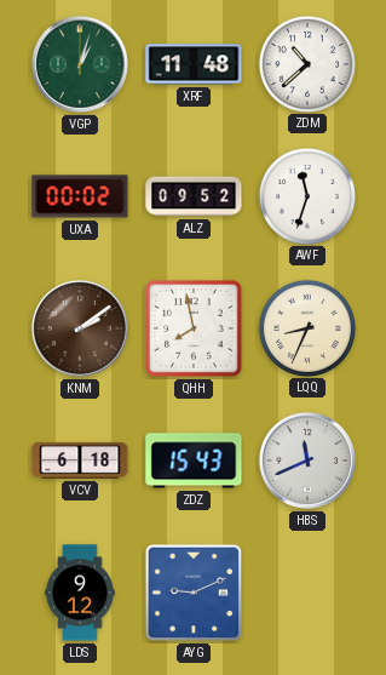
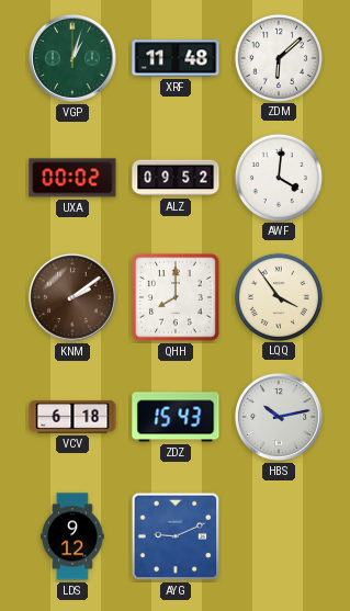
ZDM: 10:38 -> 6:08
AWF: 11:33 -> 4:01
QHH: 7:58 -> 8:00
LQQ: 8:34 -> 3:54
HBS: 11:41 -> 10:13
